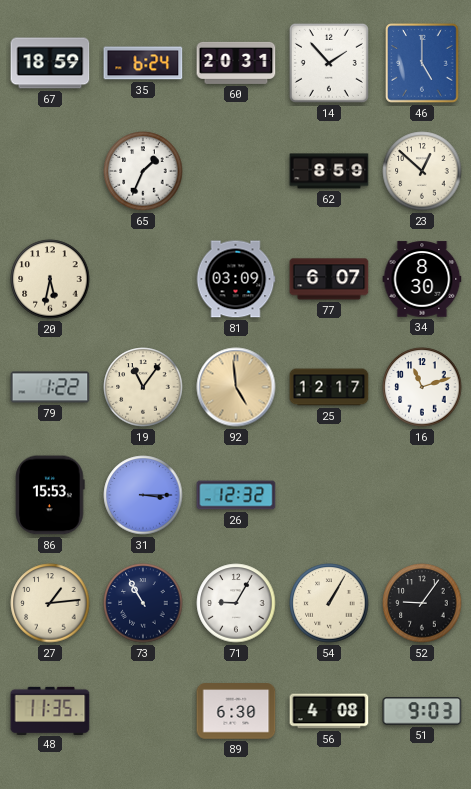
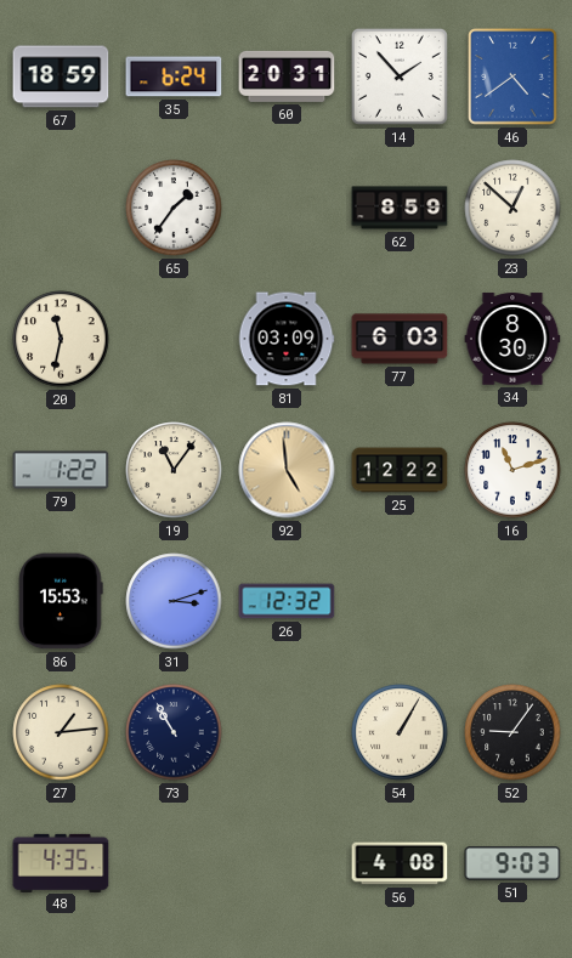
46: 5:00 -> 4:39
65: 1:34 -> 1:36
20: 5:32 -> 11:32
77: 6:07 -> 6:03
25: 12:17 -> 12:22
31: 3:15 -> 3:12
71: 9:05 -> none
48: 11:35 -> 4:35
89: 6:30 -> none
